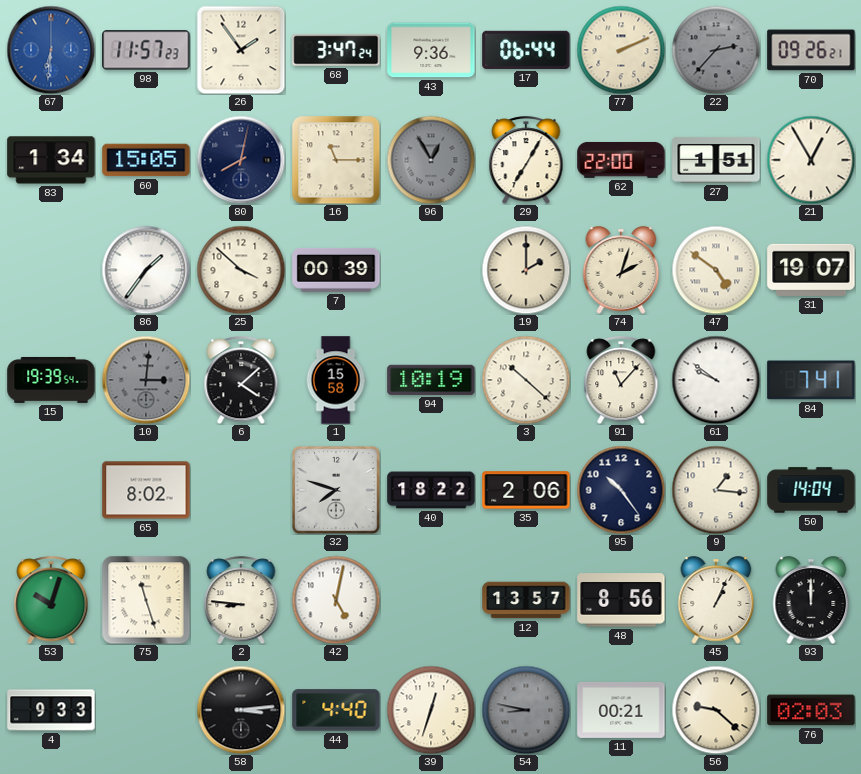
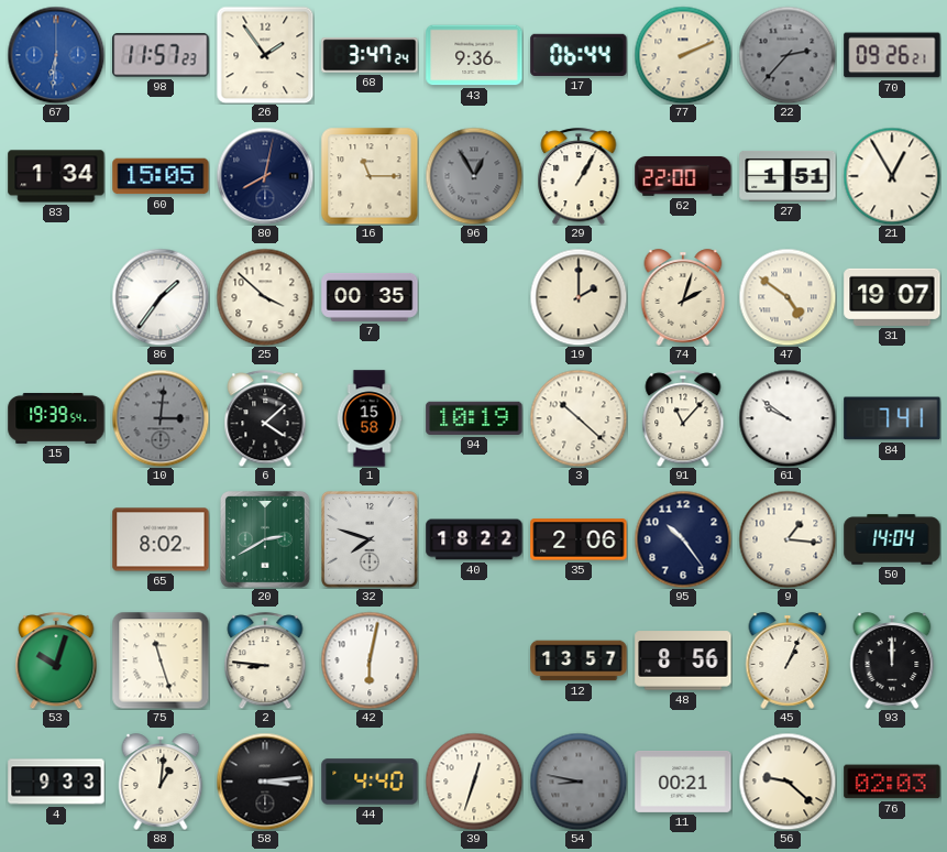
29: 7:05 -> 1:05
7: 00:39 -> 00:35
20: none -> 2:40
42: 5:02 -> 6:02
88: none -> 1:01
